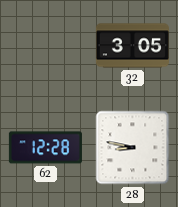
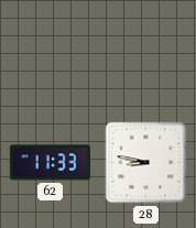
32: 3:05 -> none
62: 12:28 -> 11:33
